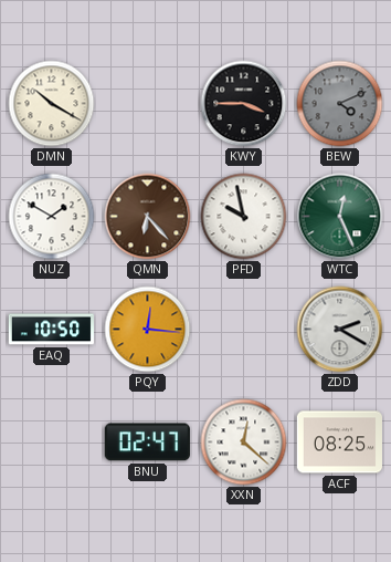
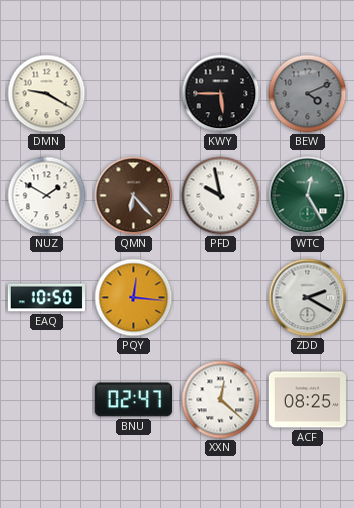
DMN: 10:20 -> 9:20
KWY: 3:45 -> 5:45
WTC: 12:26 -> 12:25
